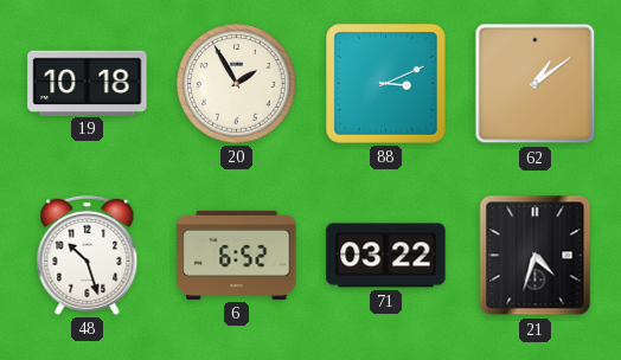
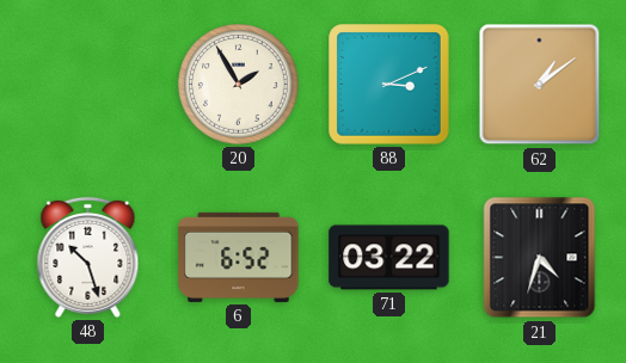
19: 10:18 -> none
